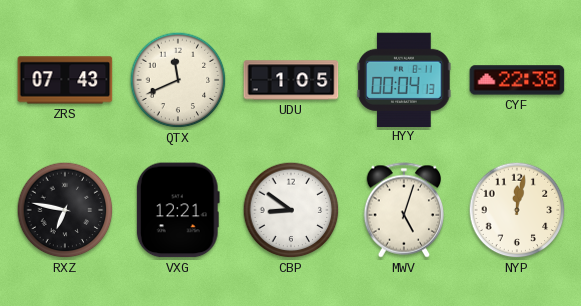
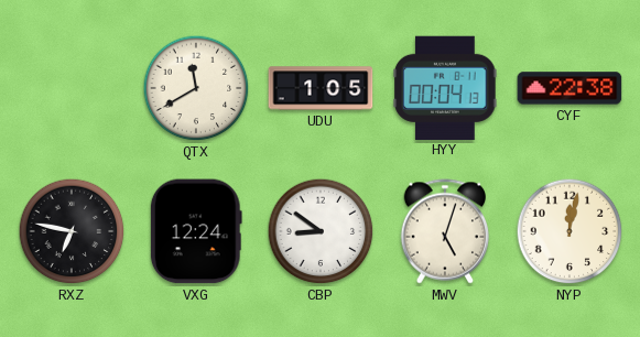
ZRS: 07:43 -> none
QTX: 11:41 -> 11:40
VXG: 12:21 -> 12:24
